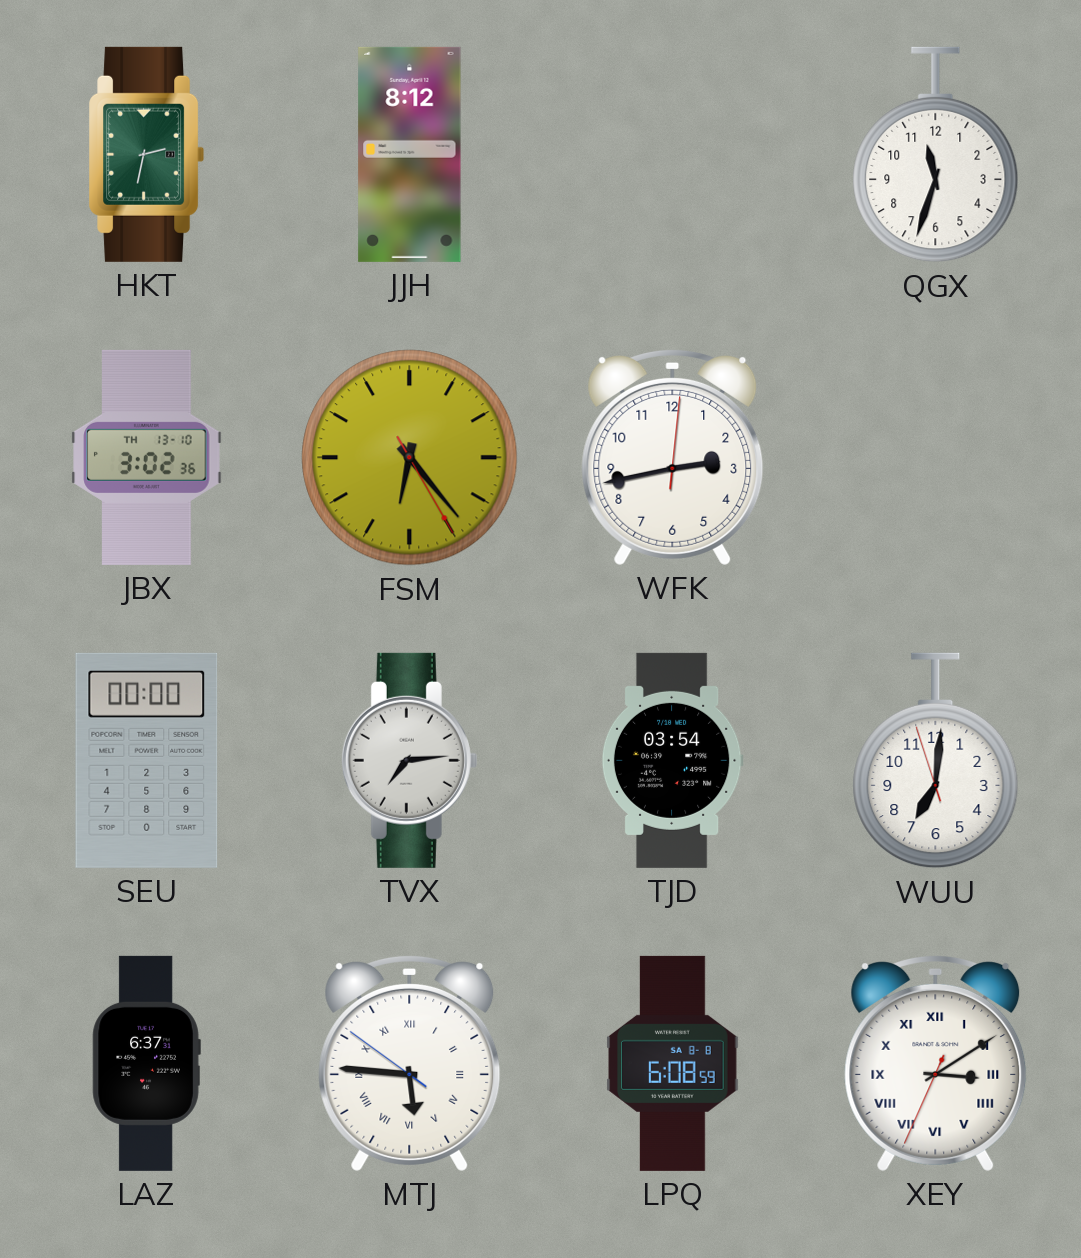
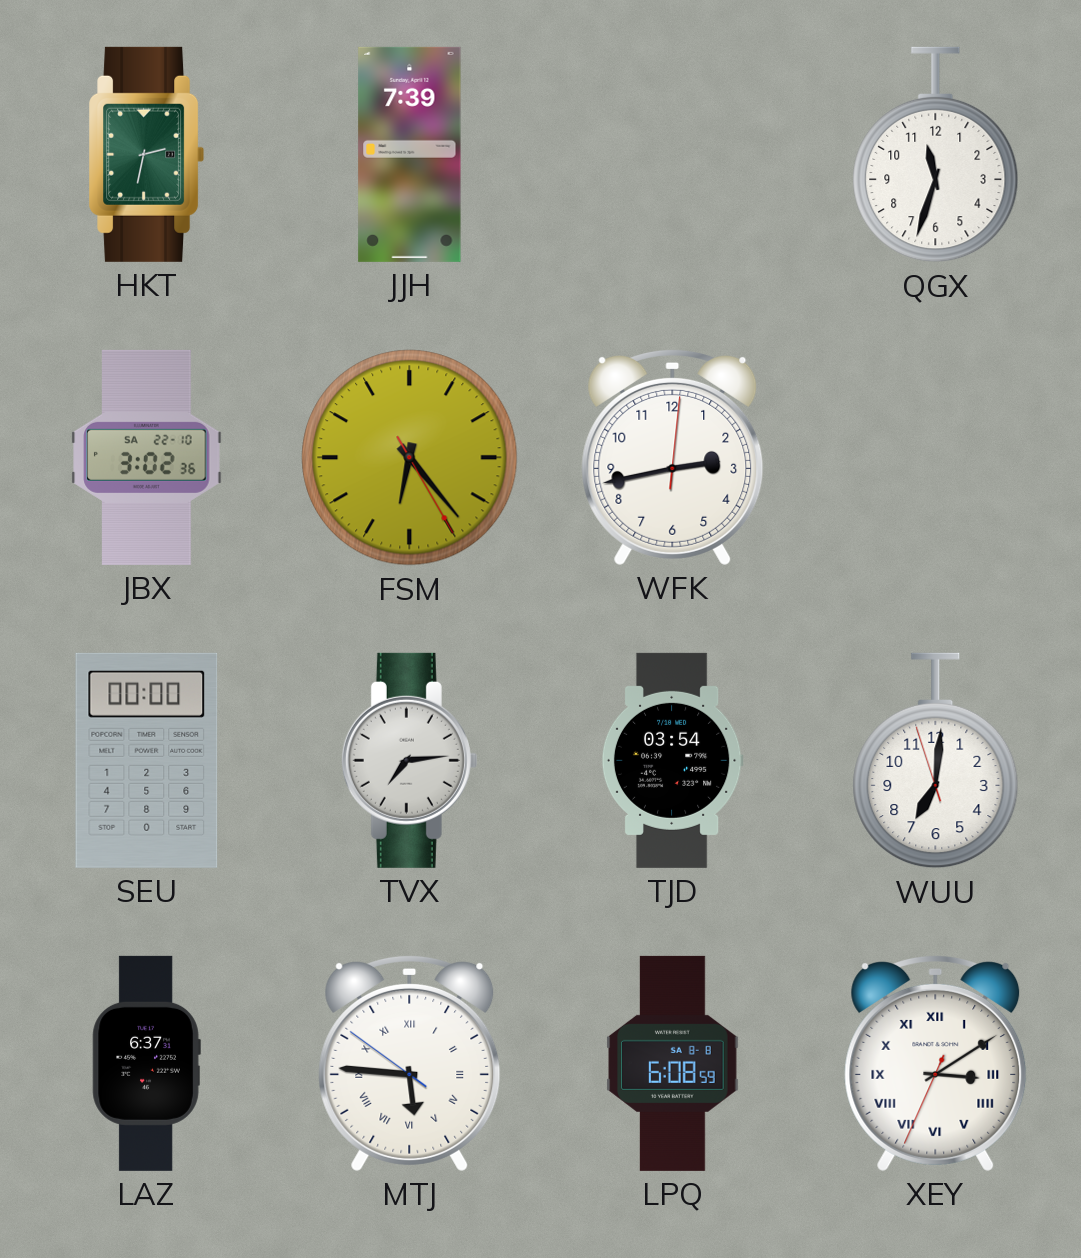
JJH: 8:12 -> 7:39
JBX date: TH 13-10 -> SA 22-10
